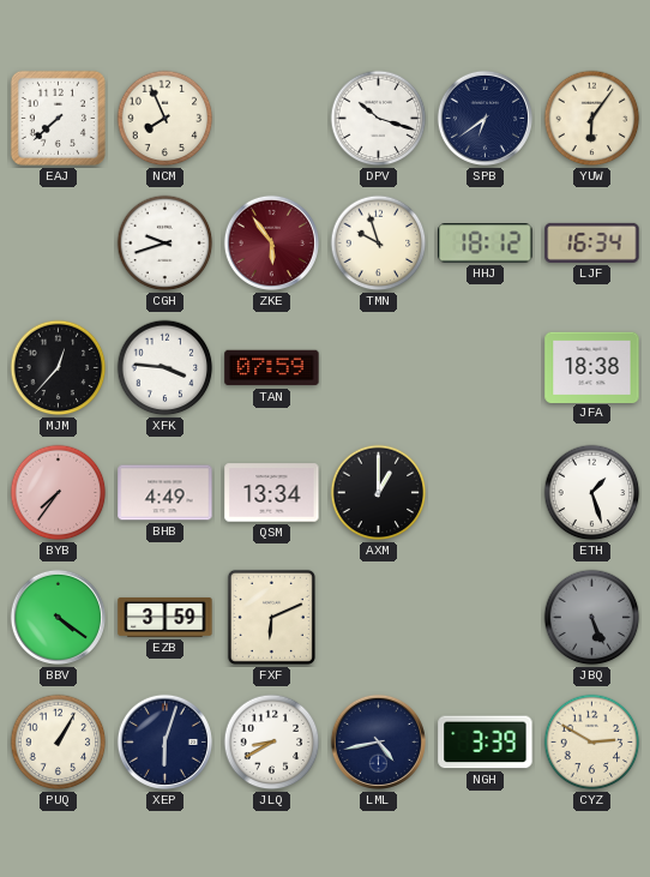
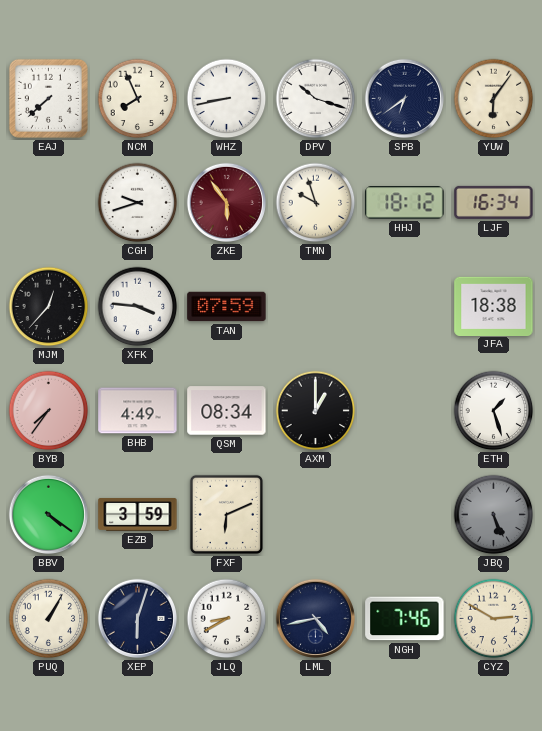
WHZ: none -> 8:43
QSM: 13:34 -> 08:34
NGH: 3:39 -> 7:46
